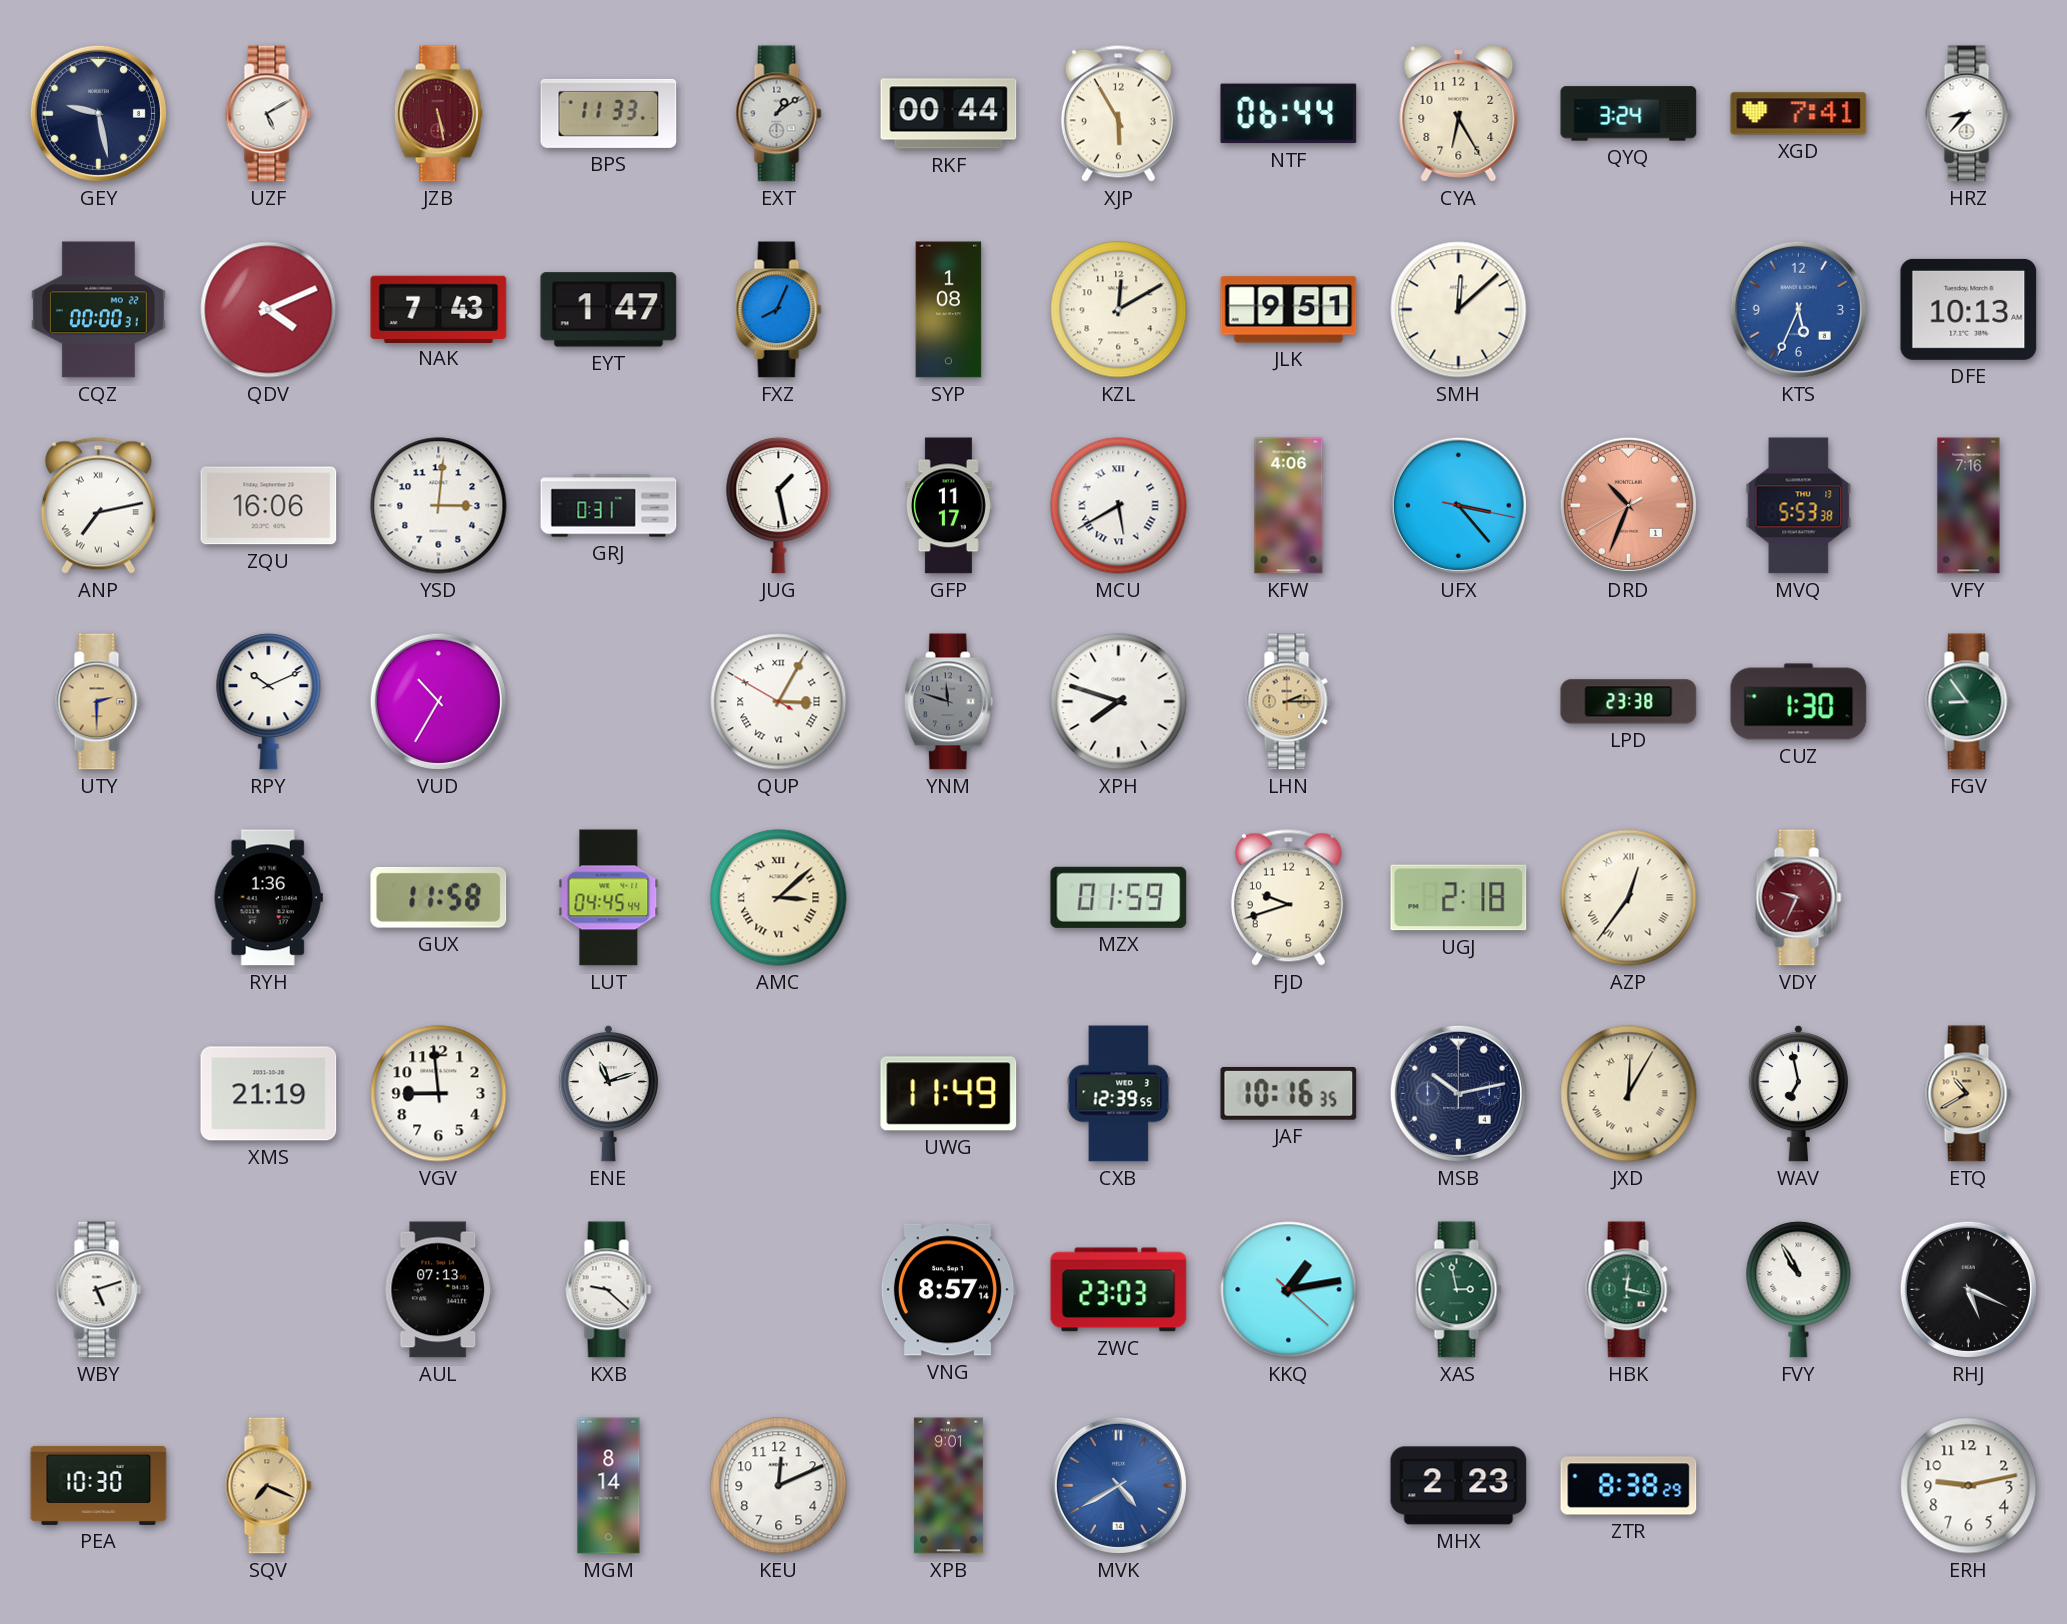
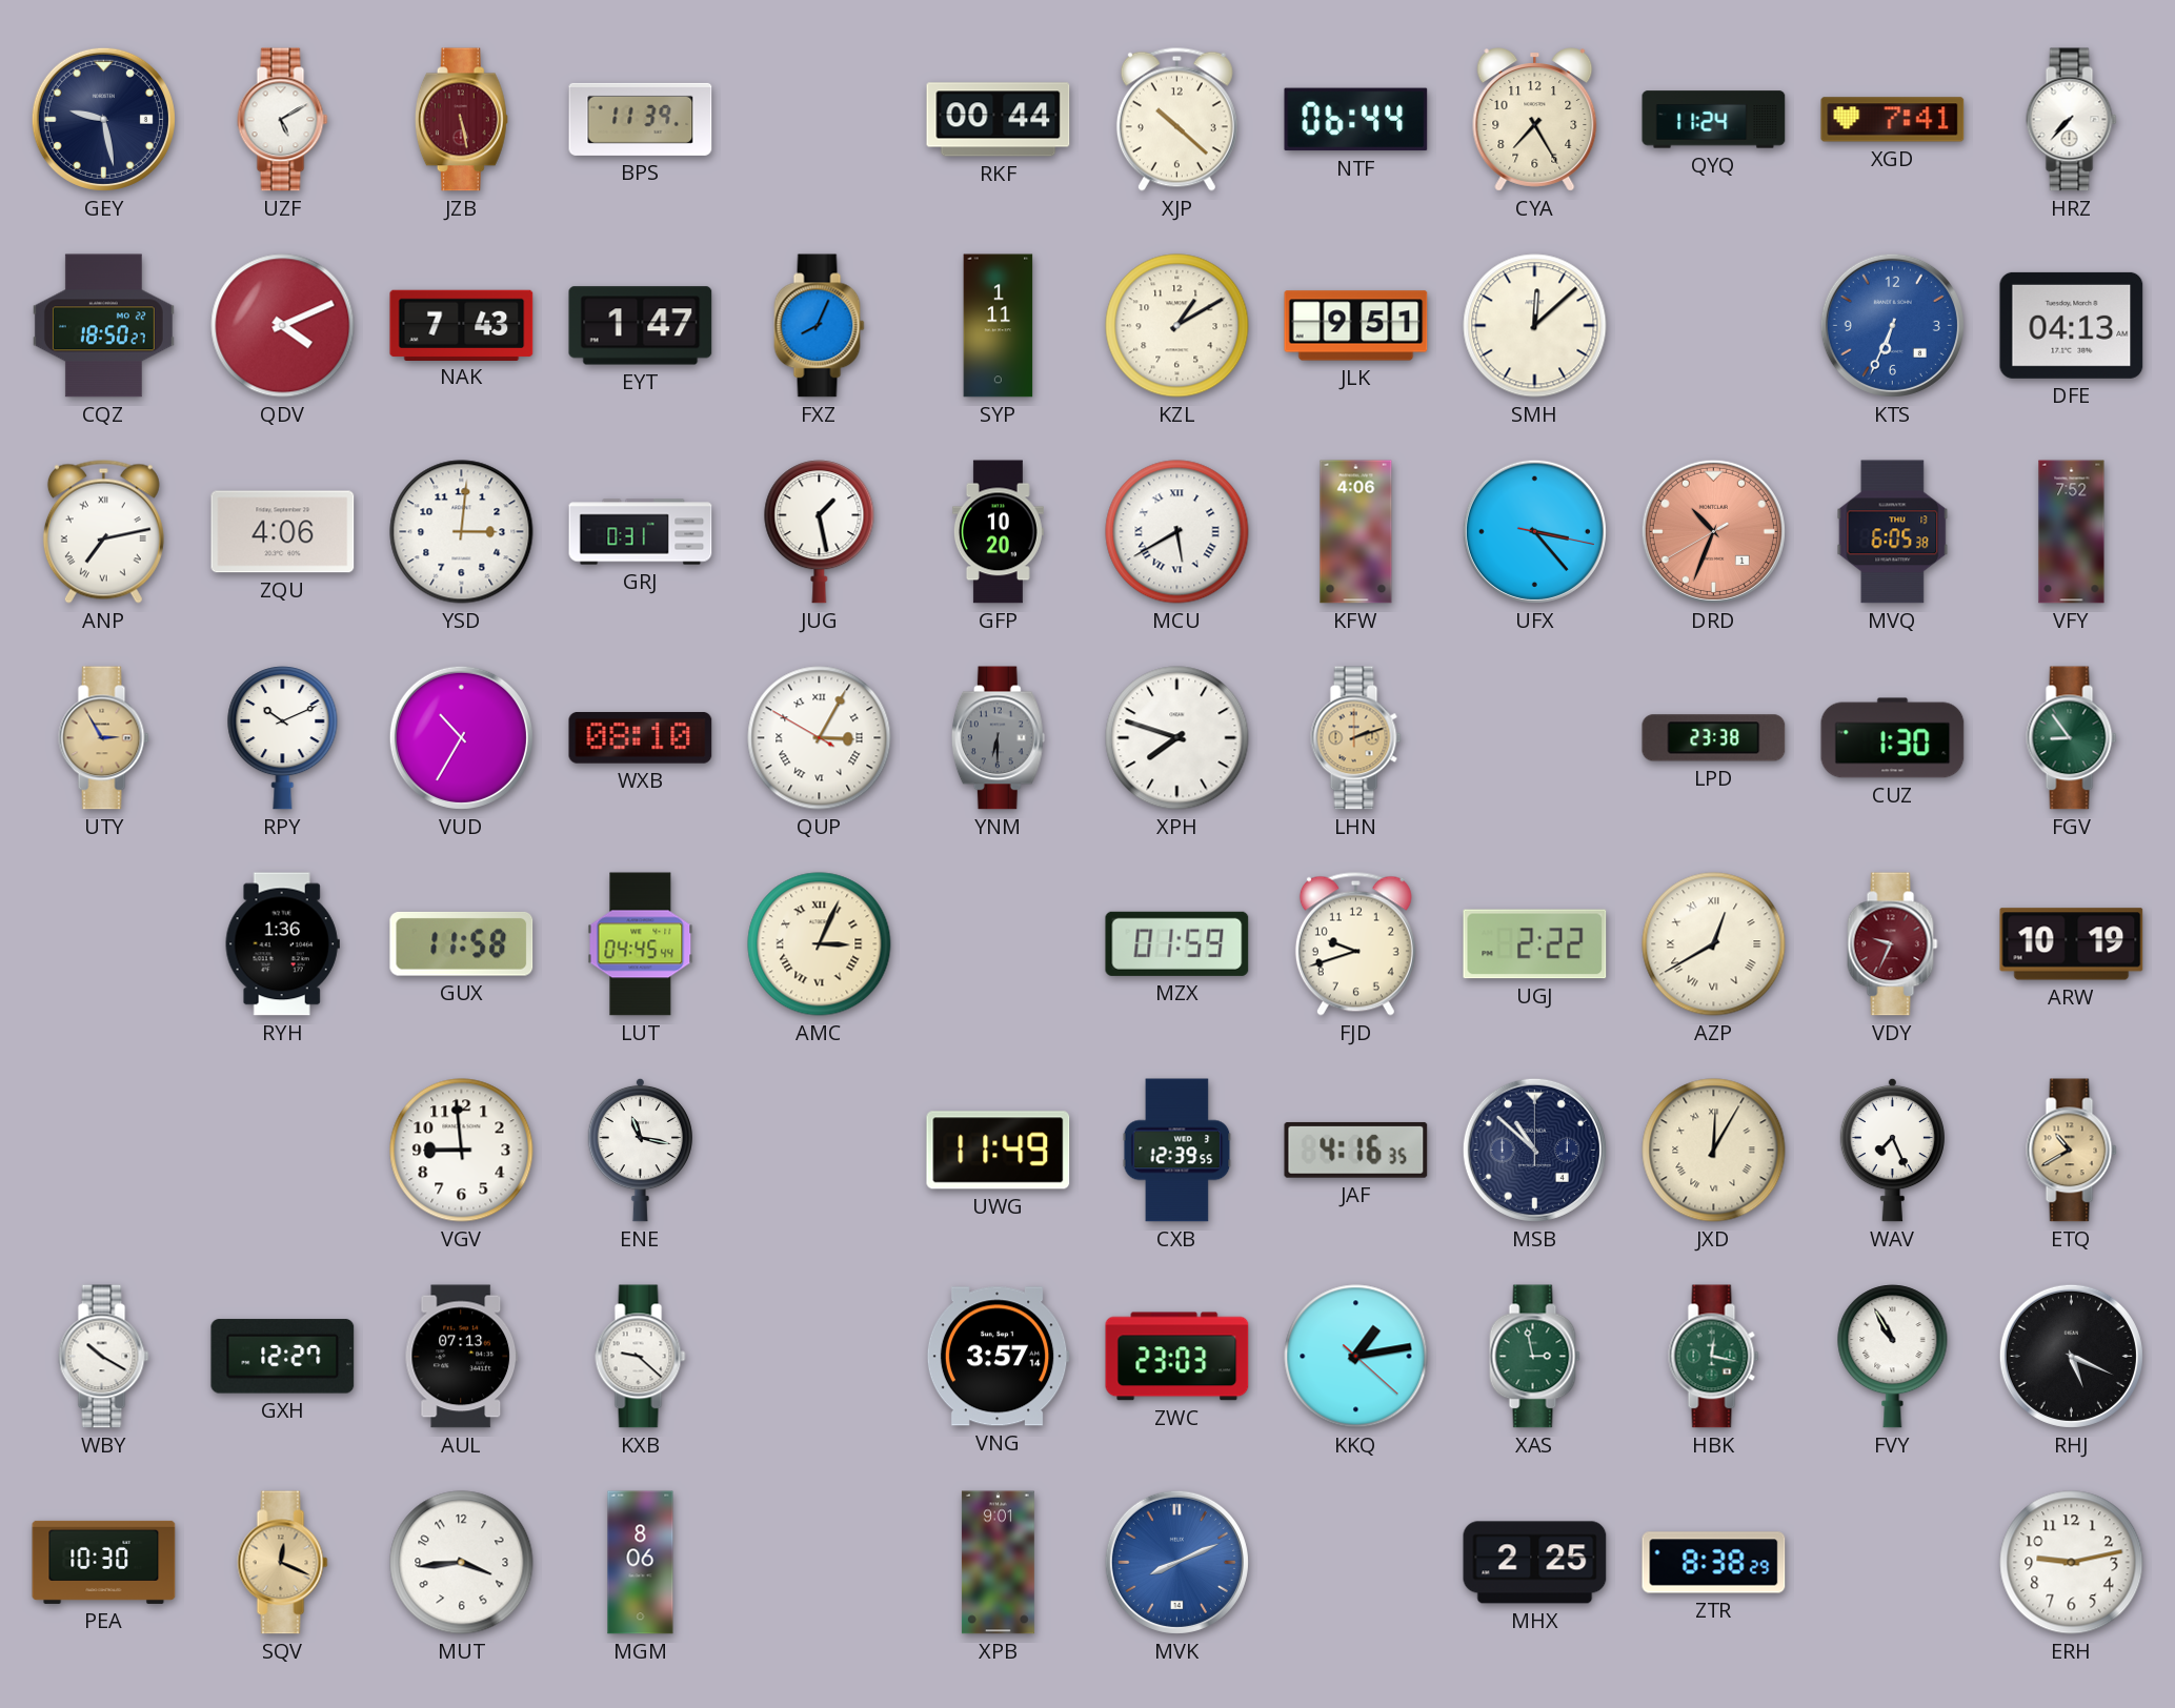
BPS: 11:33 -> 11:39
EXT: 1:09 -> none
XJP: 5:55 -> 10:22
CYA: 6:25 -> 7:25
QYQ: 3:24 -> 11:24
HRZ: 8:37 -> 7:37
CQZ: 00:00 -> 18:50
SYP: 1:08 -> 1:11
KZL: 12:10 -> 1:10
KTS: 5:34 -> 6:34
DFE: 10:13 -> 04:13
ZQU: 16:06 -> 4:06
GFP: 11:17 -> 10:20
MVQ: 5:53 -> 6:05
VFY: 7:16 -> 7:52
UTY: 2:30 -> 2:55
WXB: none -> 08:10
YNM: 11:48 -> 6:30
LHN: 2:15 -> 2:12
AMC: 3:08 -> 3:04
UGJ: 2:18 -> 2:22
AZP: 12:36 -> 12:40
ARW: none -> 10:19
XMS: 21:19 -> none
ENE: 11:12 -> 11:17
JAF: 10:16 -> 4:16
MSB: 10:13 -> 10:52
WAV: 6:58 -> 7:26
WBY: 5:12 -> 10:20
GXH: none -> 12:27
VNG: 8:57 -> 3:57
SQV: 7:19 -> 12:19
MUT: none -> 3:44
MGM: 8:14 -> 8:06
KEU: 12:11 -> none
MVK: 4:40 -> 8:11
MHX: 2:23 -> 2:25
